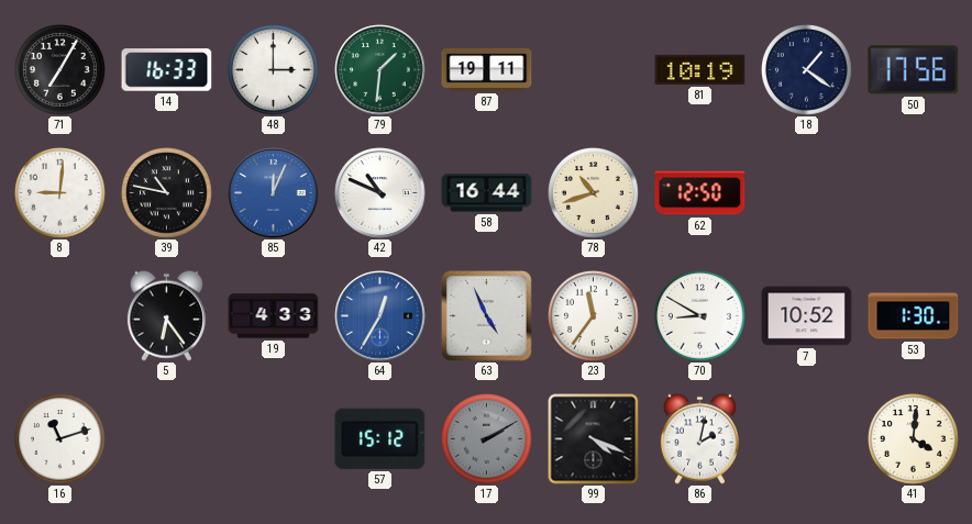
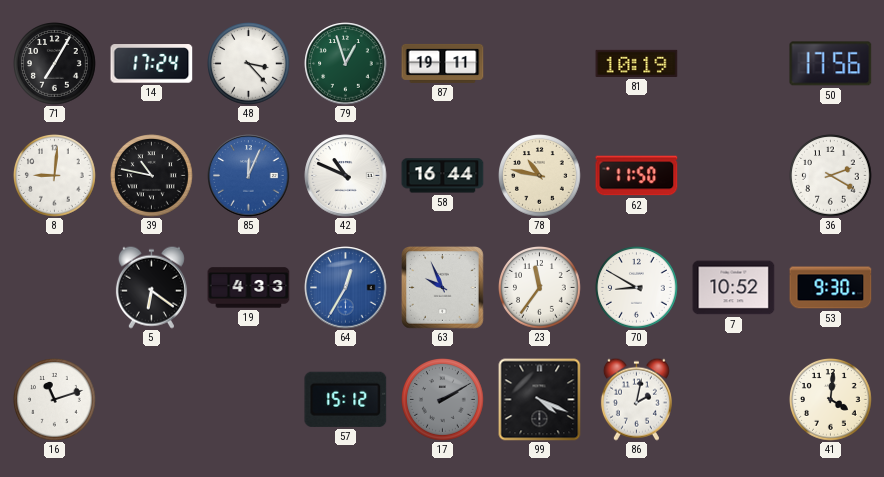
14: 16:33 -> 17:24
48: 3:00 -> 3:23
79: 1:31 -> 12:57
18: 1:21 -> none
78: 10:42 -> 10:47
62: 12:50 -> 11:50
36: none -> 2:20
5: 6:24 -> 6:21
63: 4:56 -> 9:56
53: 1:30 -> 9:30
